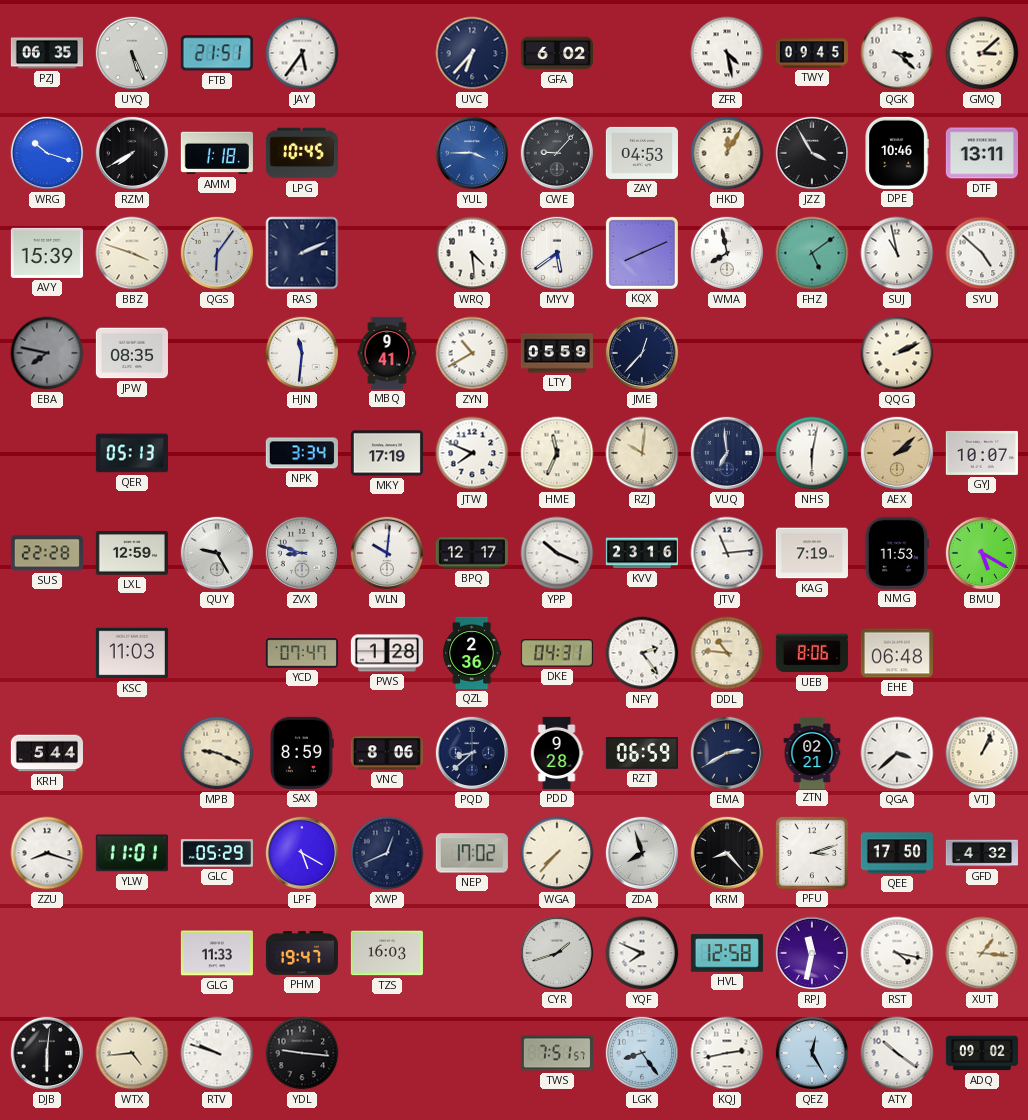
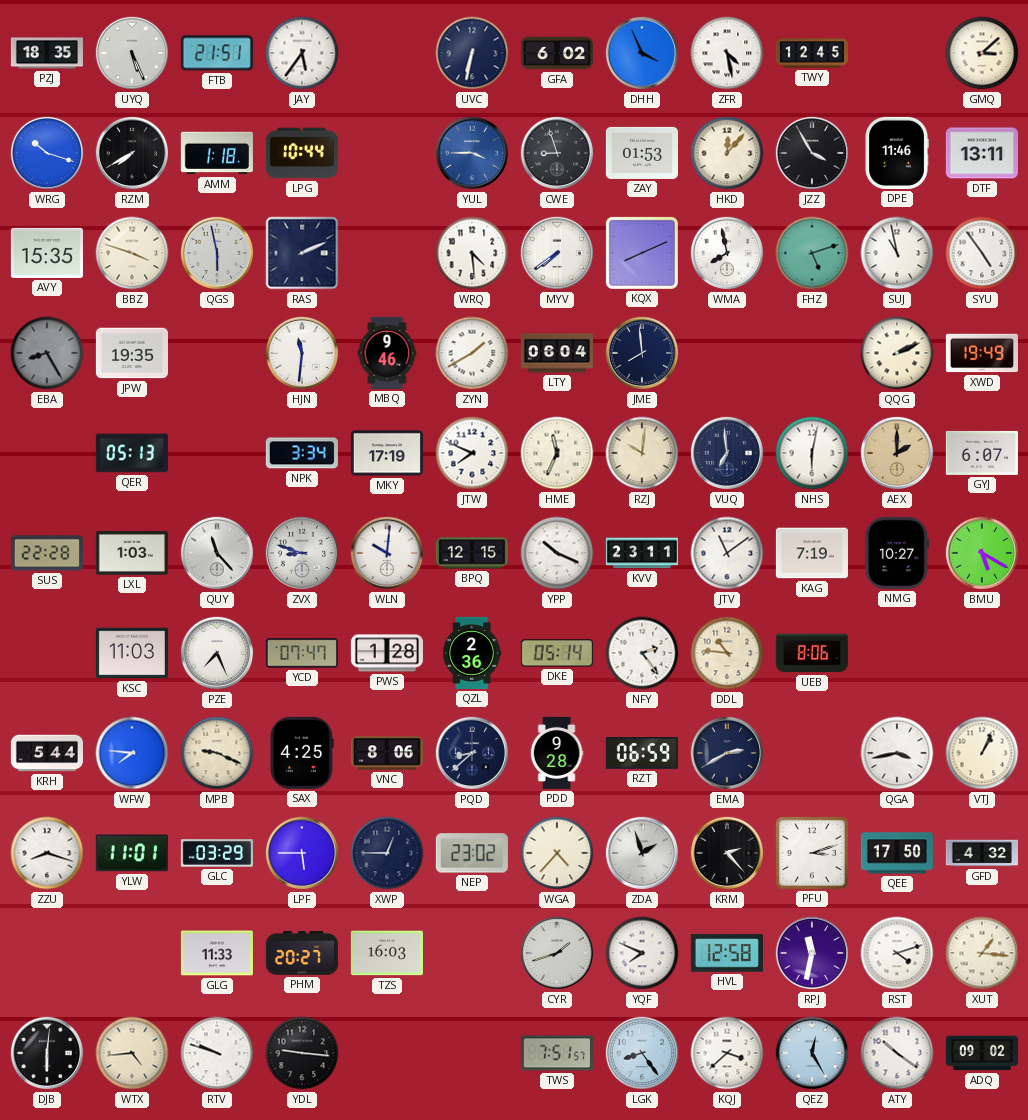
PZJ: 06:35 -> 18:35
UVC: 6:37 -> 6:32
DHH: none -> 3:56
TWY: 09:45 -> 12:45
QGK: 3:22 -> none
LPG: 10:45 -> 10:44
CWE: 9:07 -> 8:57
ZAY: 04:53 -> 01:53
HKD: 12:05 -> 12:07
DPE: 10:46 -> 11:46
AVY: 15:39 -> 15:35
QGS: 6:06 -> 5:58
MYV: 5:39 -> 7:39
FHZ: 5:09 -> 5:12
SYU: 4:52 -> 4:54
EBA: 7:47 -> 8:25
JPW: 08:35 -> 19:35
MBQ: 9:41 -> 9:46
ZYN: 10:40 -> 1:40
LTY: 05:59 -> 06:04
JME: 12:37 -> 7:59
XWD: none -> 19:49
AEX: 2:08 -> 2:00
GYJ: 10:07 -> 6:07
LXL: 12:59 -> 1:03
QUY: 9:25 -> 11:23
BPQ: 12:17 -> 12:15
KVV: 23:16 -> 23:11
JTV: 11:14 -> 11:09
NMG: 11:53 -> 10:27
PZE: none -> 7:26
DKE: 04:31 -> 05:14
EHE: 06:48 -> none
WFW: none -> 7:46
SAX: 8:59 -> 4:25
ZTN: 02:21 -> none
QGA: 3:38 -> 3:43
GLC: 05:29 -> 03:29
LPF: 5:20 -> 5:45
XWP: 12:41 -> 12:45
NEP: 17:02 -> 23:02
WGA: 7:37 -> 4:37
ZDA: 7:57 -> 1:57
KRM: 8:23 -> 2:23
PHM: 19:47 -> 20:27
RST: 4:17 -> 4:12
KQJ: 2:43 -> 3:38
